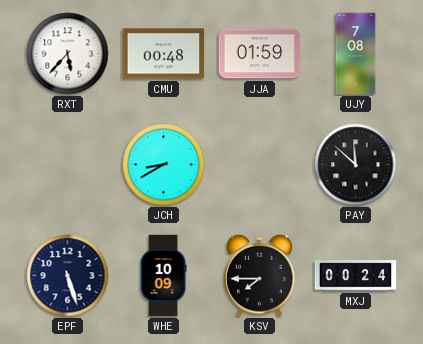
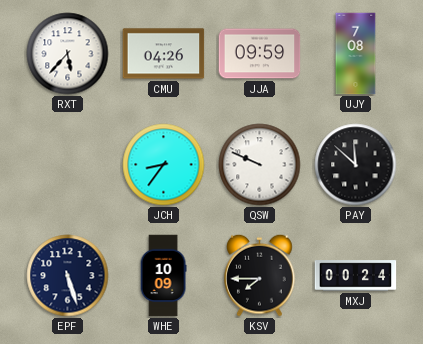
CMU: 00:48 -> 04:26
JJA: 01:59 -> 09:59
JCH: 8:40 -> 8:36
QSW: none -> 9:49
